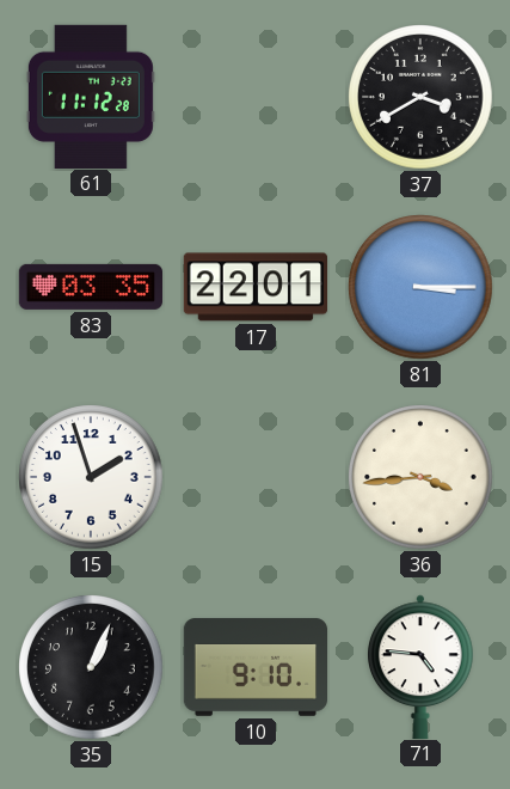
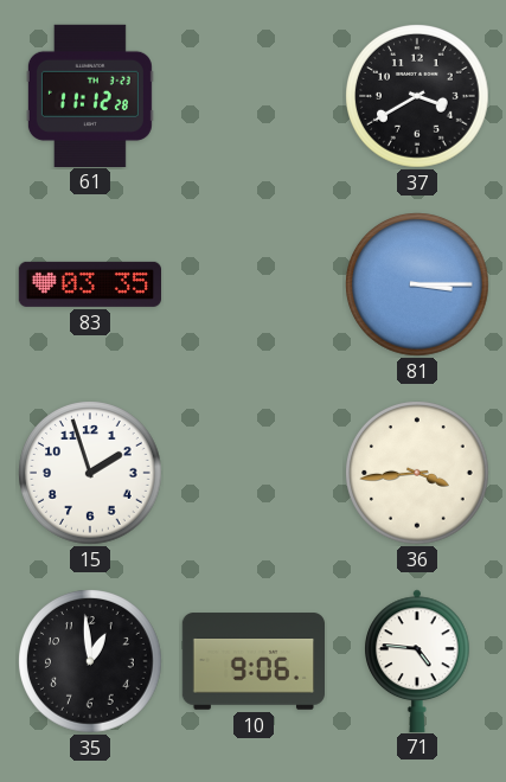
17: 22:01 -> none
35: 1:04 -> 12:59
10: 9:10 -> 9:06
